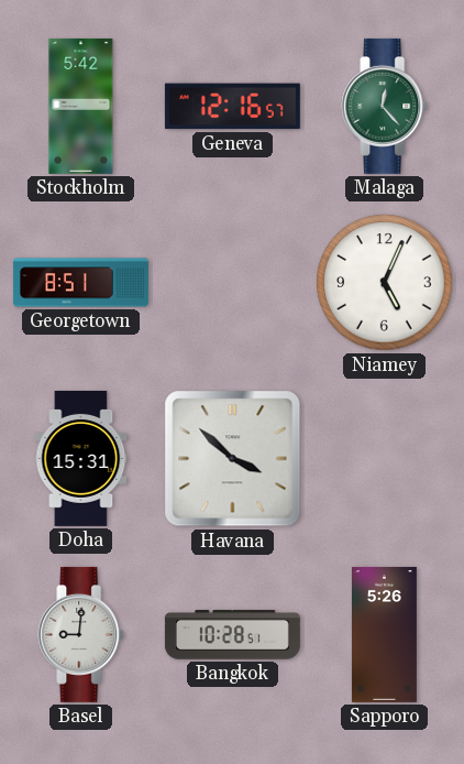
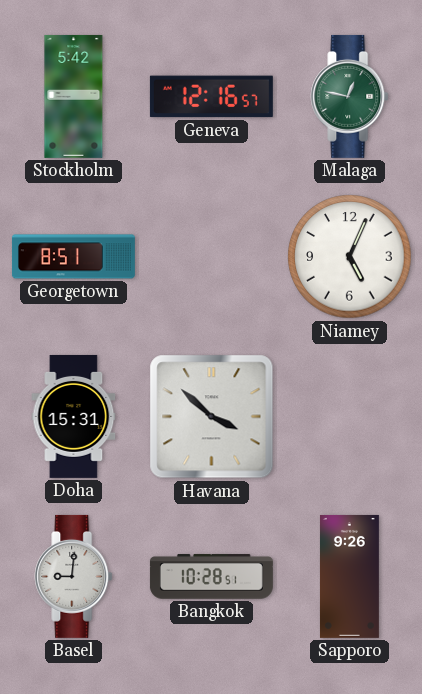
Malaga: 12:23 -> 12:47
Sapporo: 5:26 -> 9:26
